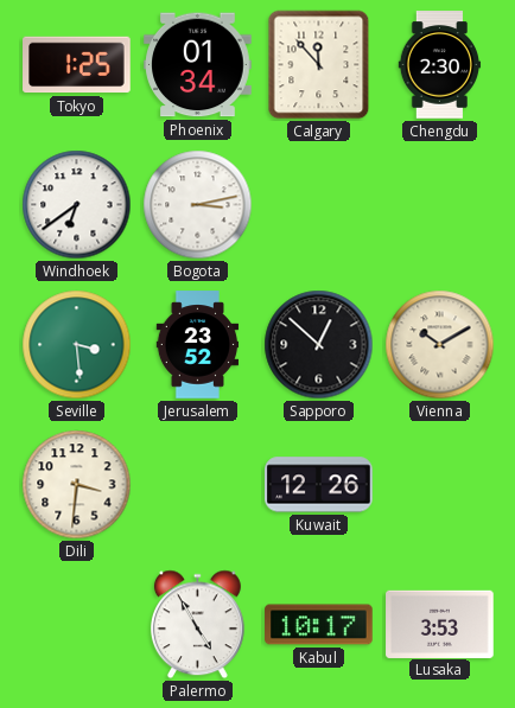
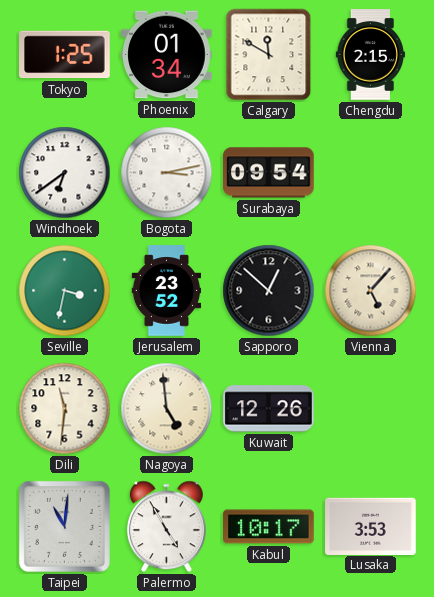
Calgary: 11:53 -> 11:50
Chengdu: 2:30 -> 2:15
Surabaya: none -> 09:54
Seville: 3:29 -> 3:32
Vienna: 10:10 -> 5:07
Dili: 3:31 -> 11:31
Nagoya: none -> 4:59
Taipei: none -> 11:01
